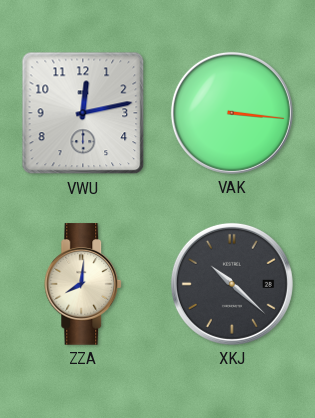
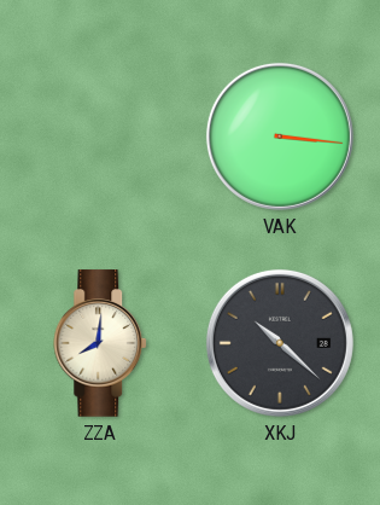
VWU: 12:13 -> none
